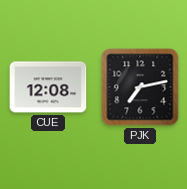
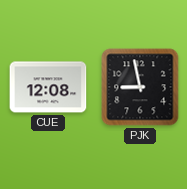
PJK: 7:13 -> 8:58
